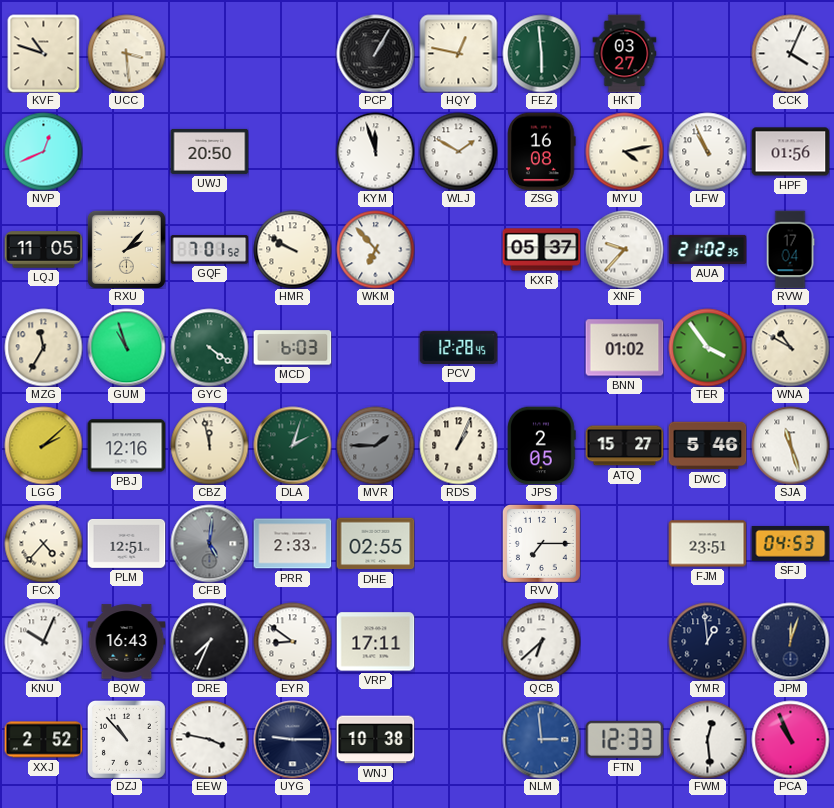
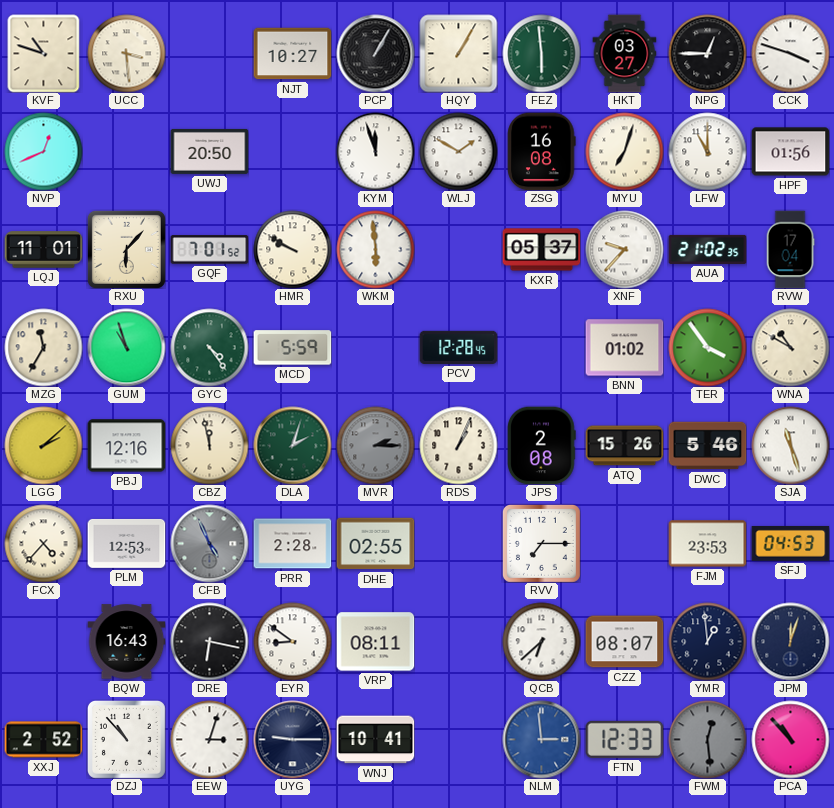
NJT: none -> 10:27
HQY: 12:47 -> 1:05
NPG: none -> 12:45
CCK: 4:04 -> 3:48
MYU: 4:13 -> 7:03
LFW: 10:56 -> 11:00
LQJ: 11:05 -> 11:01
RXU: 2:07 -> 6:07
WKM: 6:53 -> 5:59
GYC: 4:21 -> 4:24
MCD: 6:03 -> 5:59
MVR: 1:45 -> 2:15
JPS: 2:05 -> 2:08
ATQ: 15:27 -> 15:26
PLM: 12:51 -> 12:53
CFB: 5:01 -> 4:56
PRR: 2:33 -> 2:28
FJM: 23:51 -> 23:53
KNU: 10:04 -> none
DRE: 7:34 -> 6:17
VRP: 17:11 -> 08:11
CZZ: none -> 08:07
EEW: 3:47 -> 3:03
WNJ: 10:38 -> 10:41
FWM dial: white -> grey
PCA: 10:56 -> 10:53
